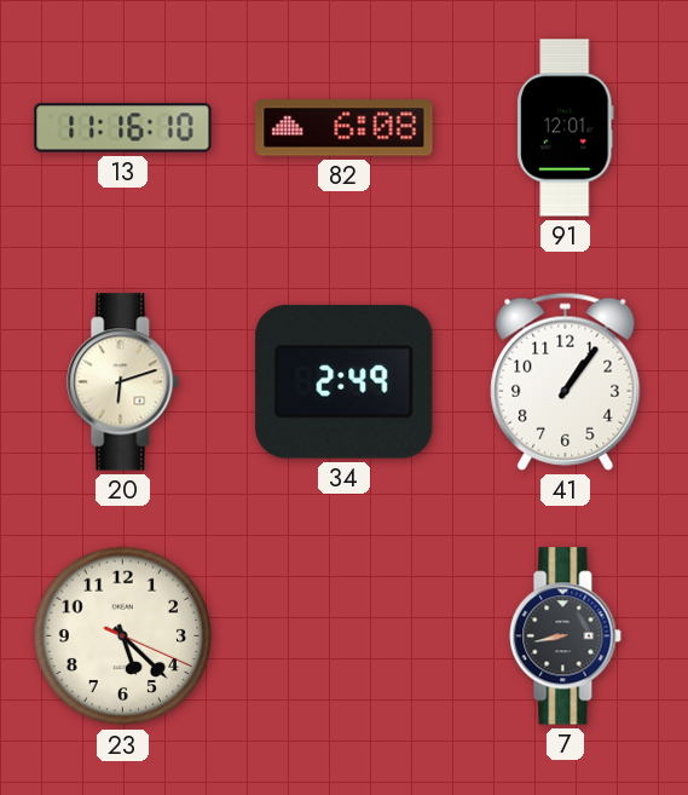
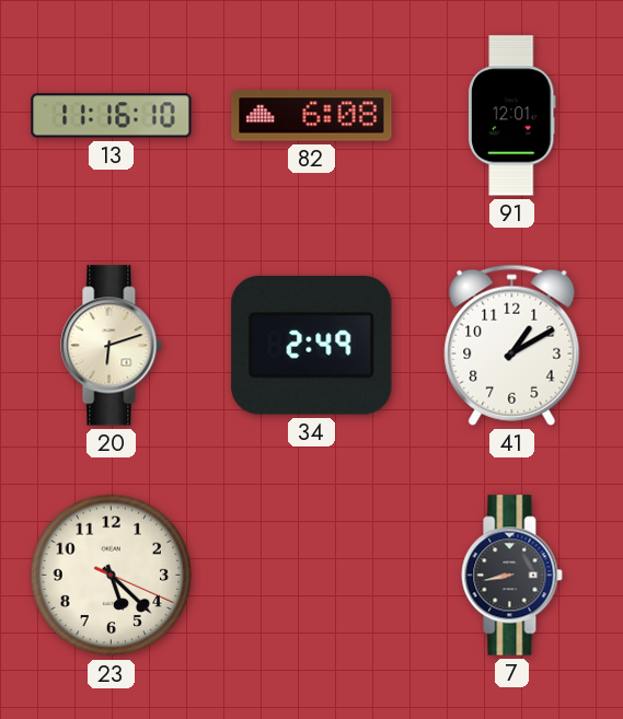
41: 1:06 -> 1:10
